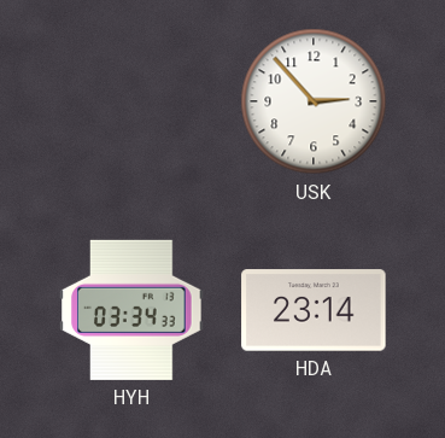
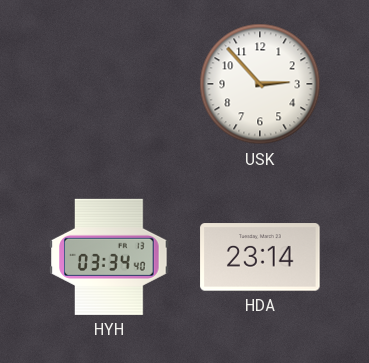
HYH: 03:34:33 -> 03:34:40
